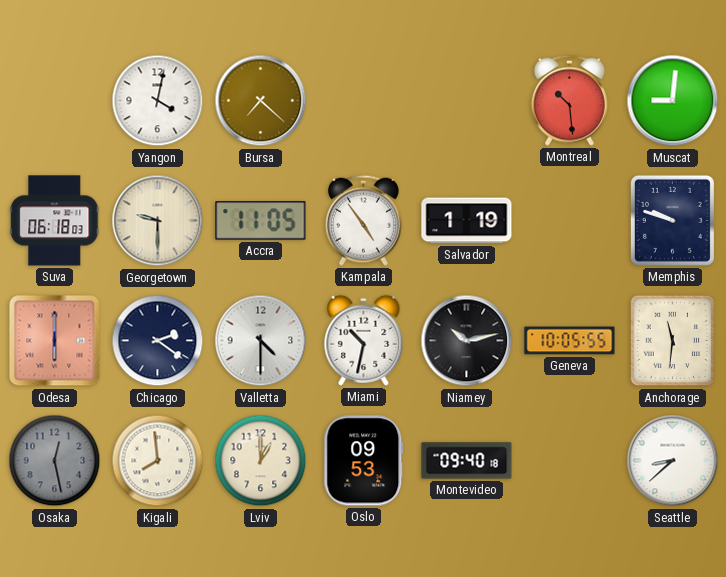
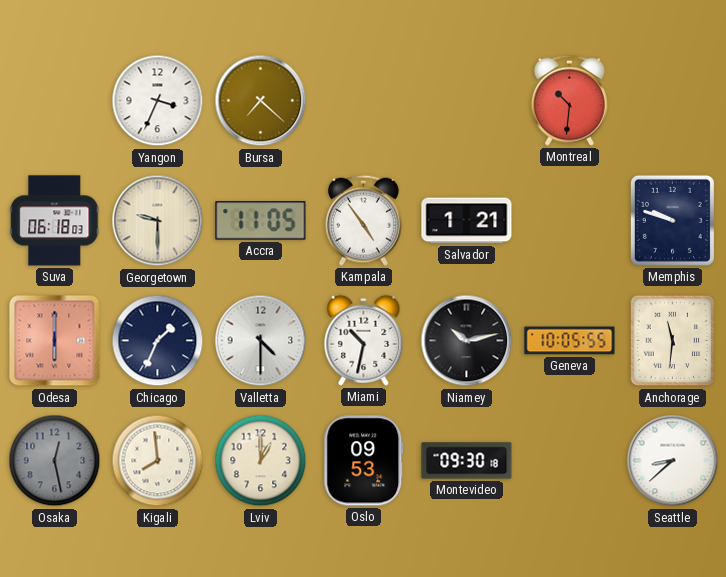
Yangon: 4:02 -> 3:34
Montreal: 10:29 -> 10:31
Muscat: 9:01 -> none
Salvador: 1:19 -> 1:21
Chicago: 2:21 -> 1:34
Montevideo: 09:40 -> 09:30
